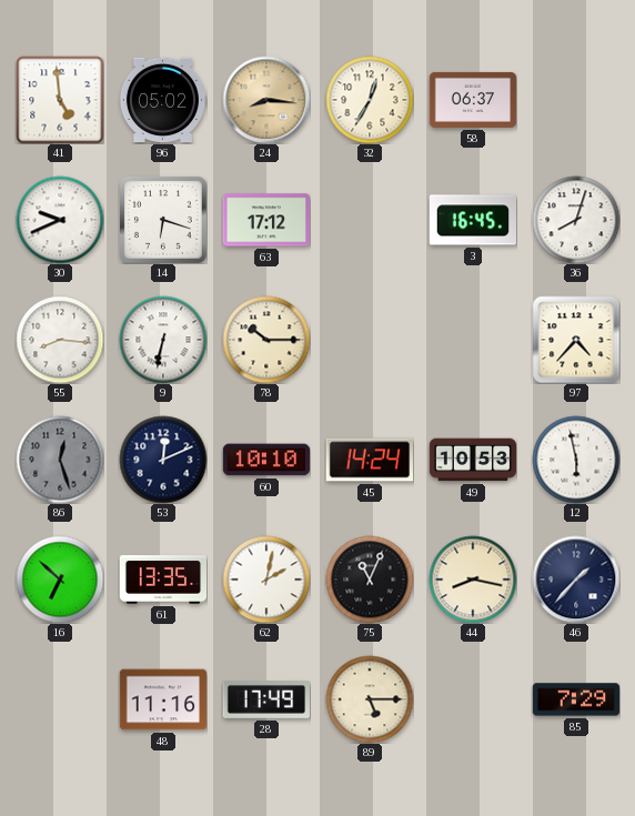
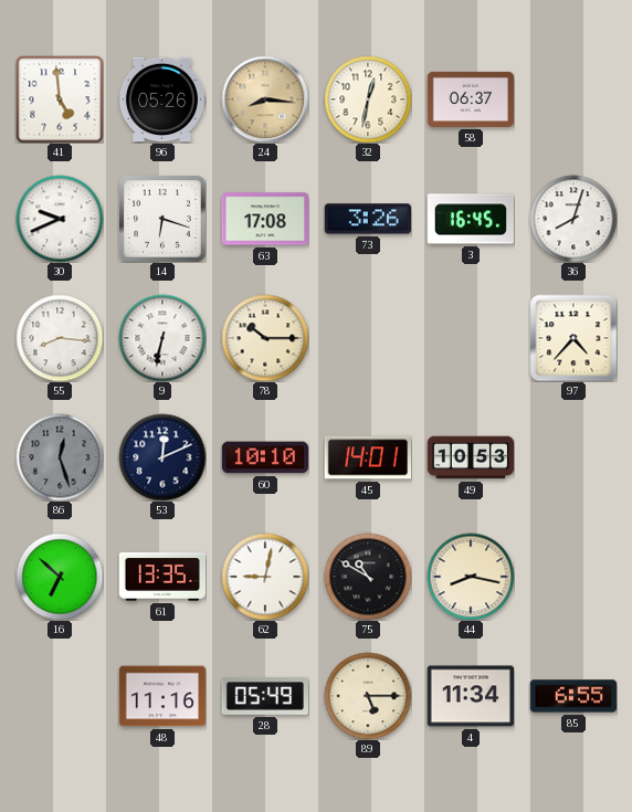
96: 05:02 -> 05:26
32: 12:35 -> 12:32
63: 17:12 -> 17:08
73: none -> 3:26
45: 14:24 -> 14:01
12: 5:58 -> none
62: 2:02 -> 9:02
75: 11:04 -> 10:50
46: 1:37 -> none
28: 17:49 -> 05:49
4: none -> 11:34
85: 7:29 -> 6:55
